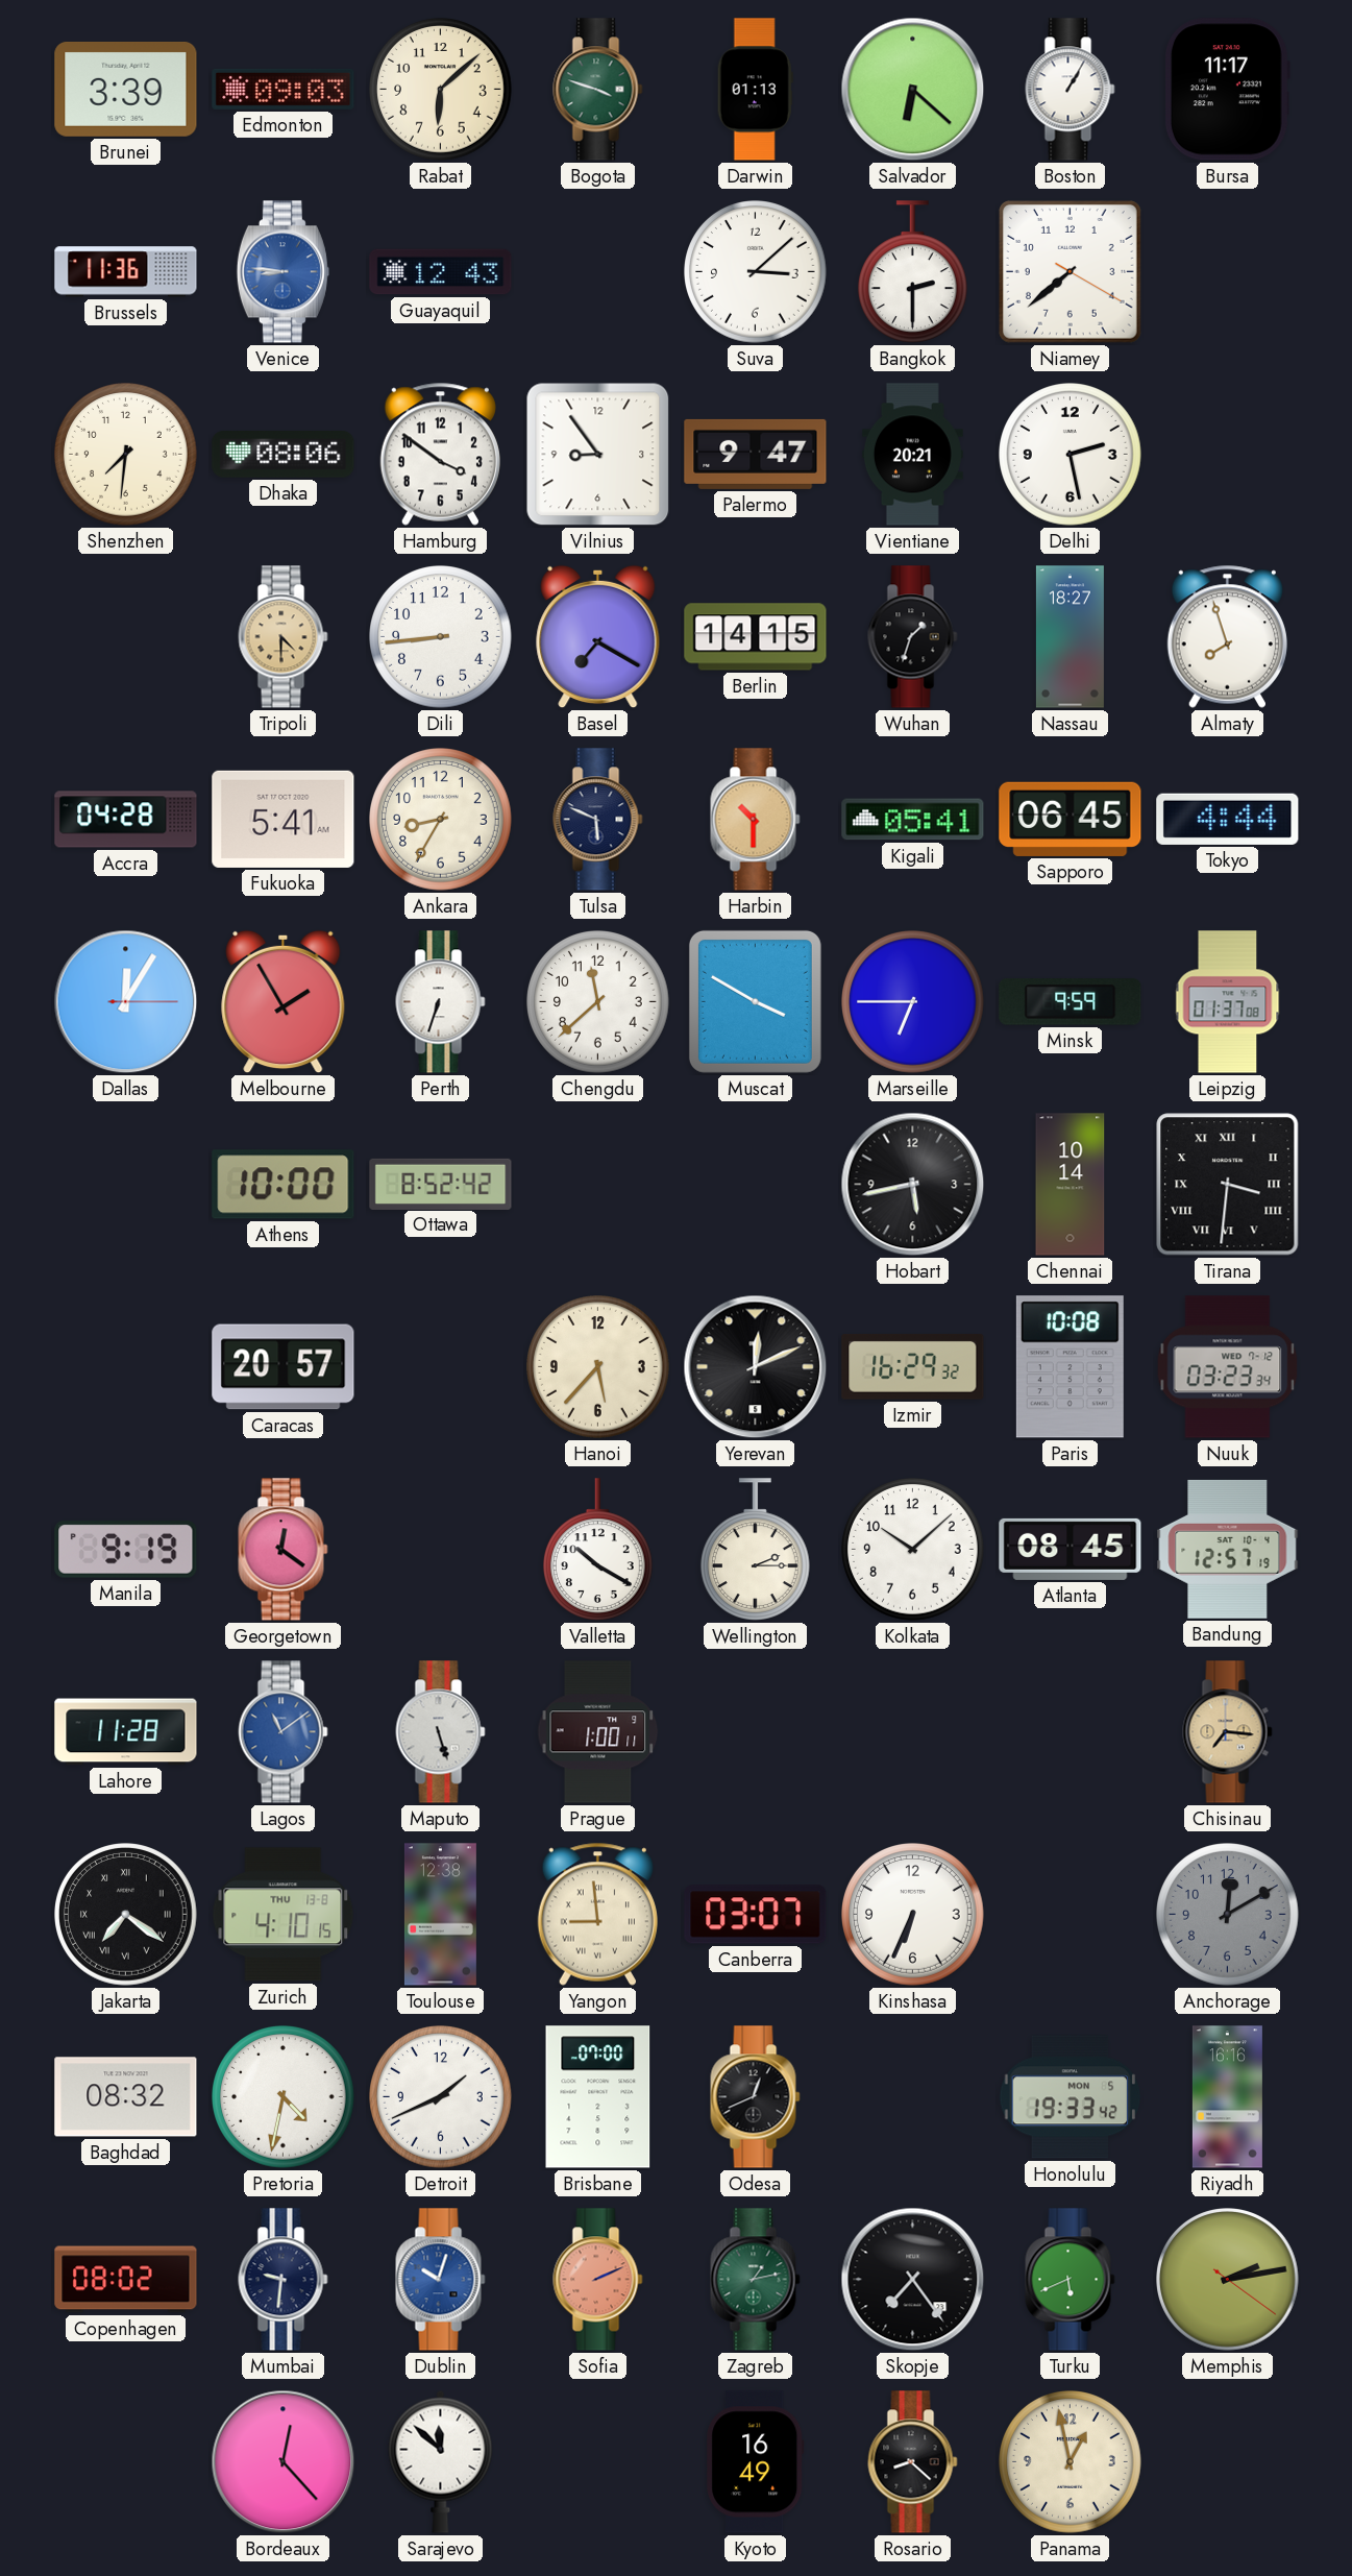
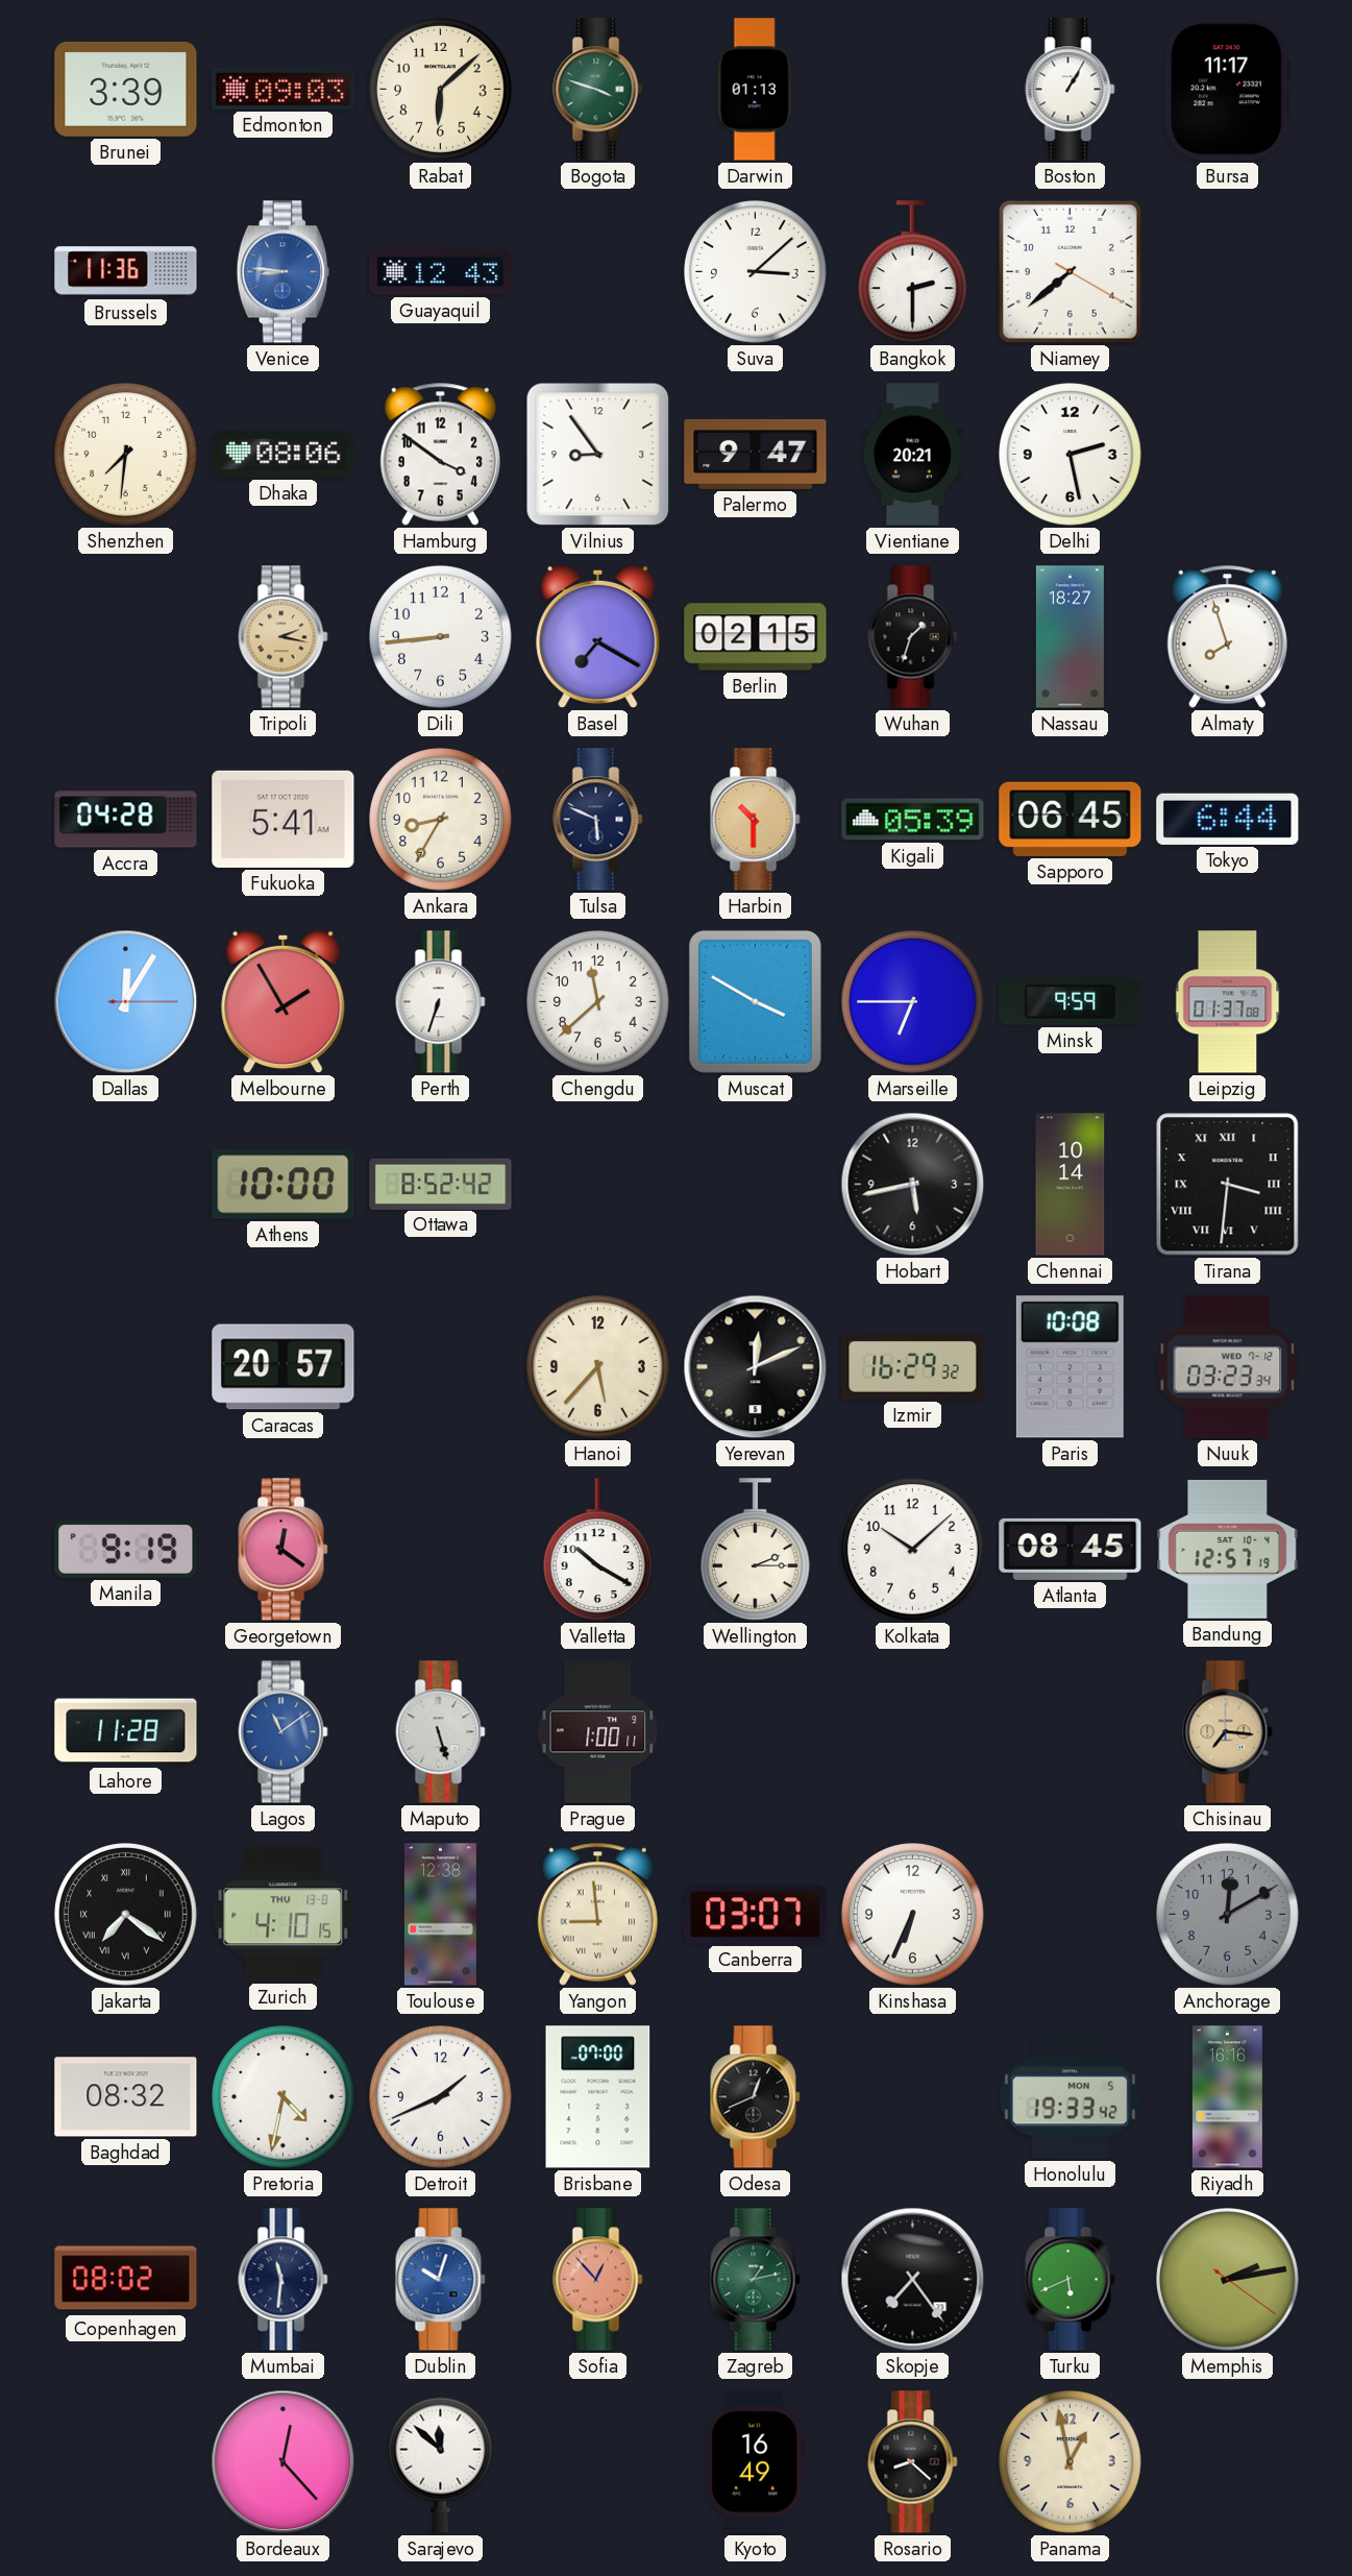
Salvador: 6:22 -> none
Tripoli: 4:30 -> 2:17
Berlin: 14:15 -> 02:15
Kigali: 05:41 -> 05:39
Tokyo: 4:44 -> 6:44
Mumbai: 9:31 -> 11:31
Sofia: 2:11 -> 12:53
